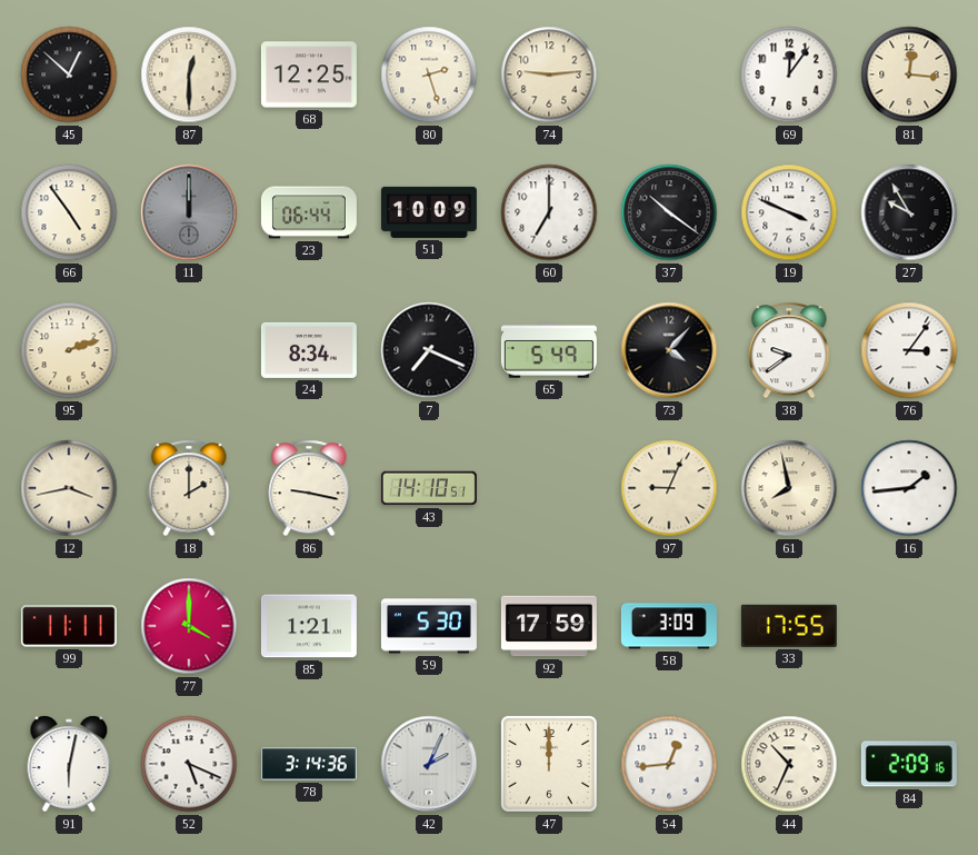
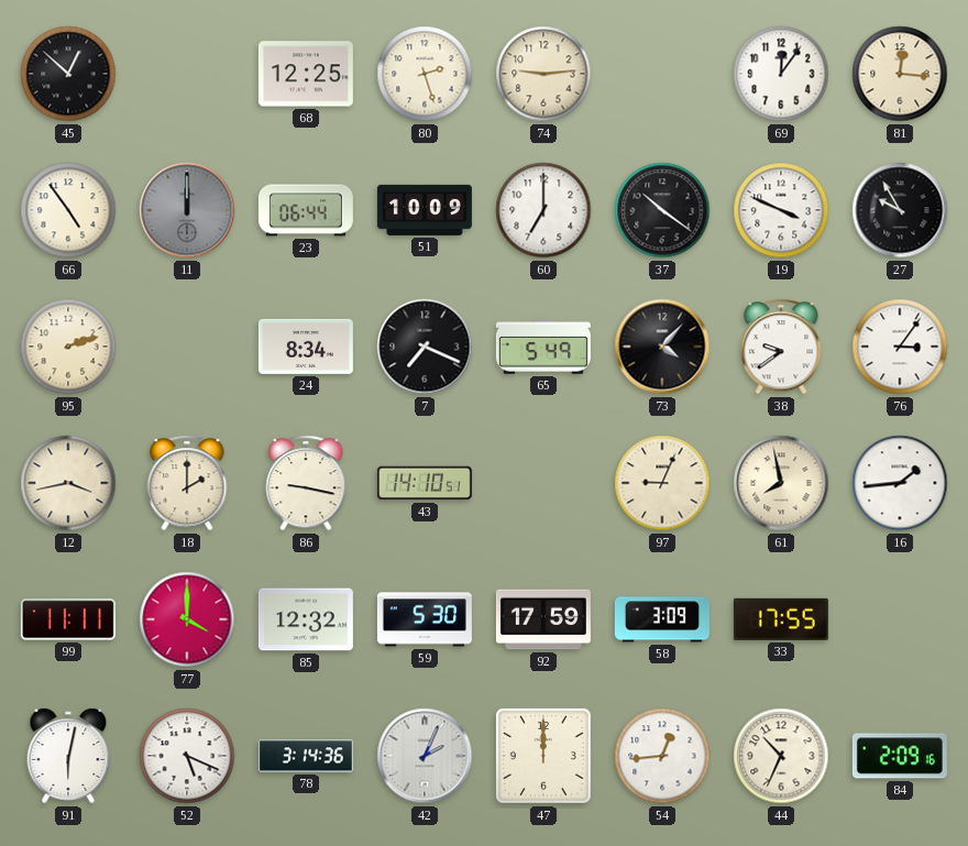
87: 12:30 -> none
85: 1:21 -> 12:32
